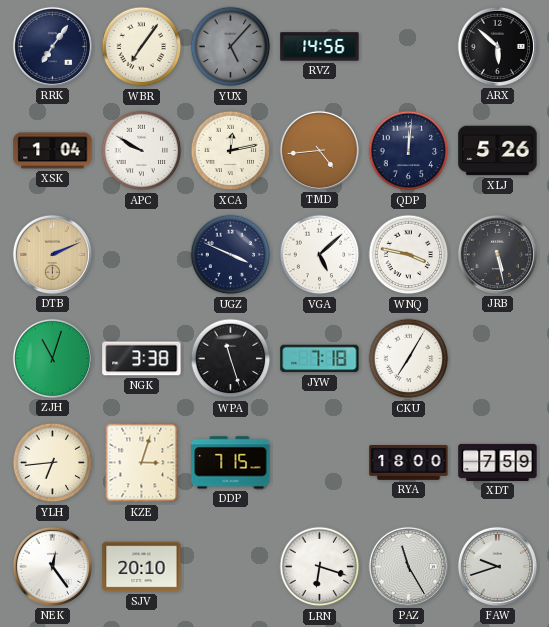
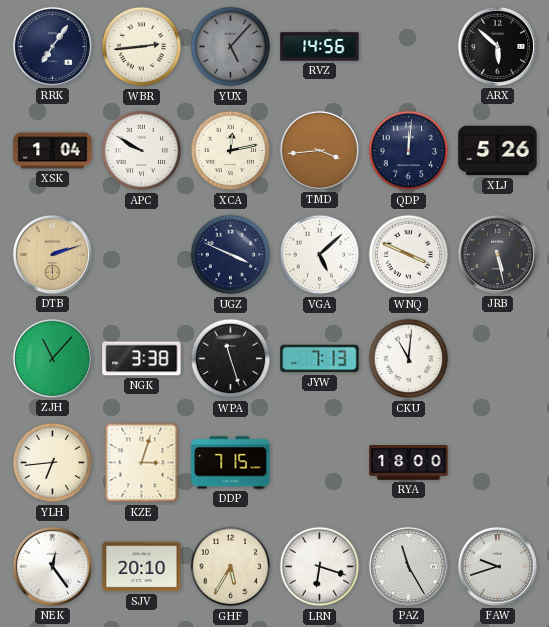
WBR: 7:06 -> 2:44
TMD: 4:44 -> 3:44
DTB: 2:11 -> 2:12
WNQ: 3:47 -> 3:49
ZJH: 11:03 -> 11:07
JYW: 7:18 -> 7:13
CKU: 7:05 -> 11:01
XDT: 7:59 -> none
GHF: none -> 5:35
